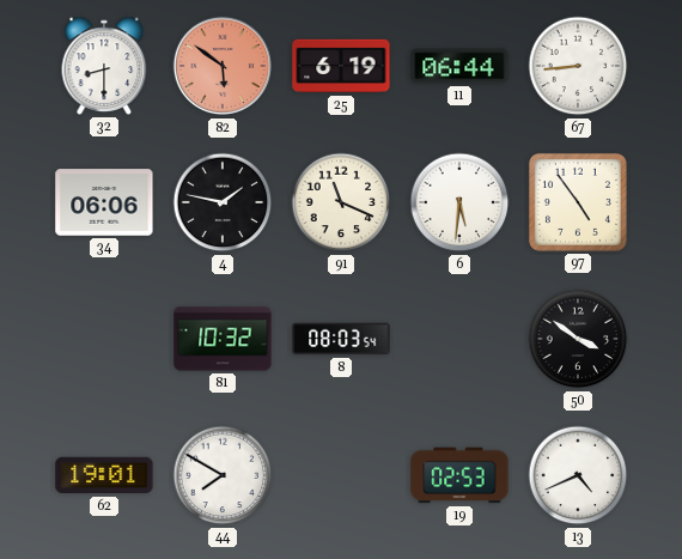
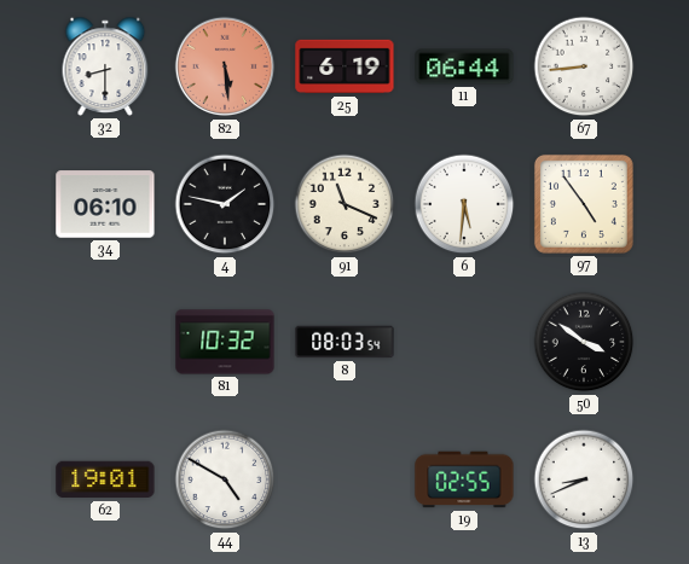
82: 5:51 -> 5:29
34: 06:06 -> 06:10
44: 7:50 -> 4:50
19: 02:53 -> 02:55
13: 4:41 -> 8:41
